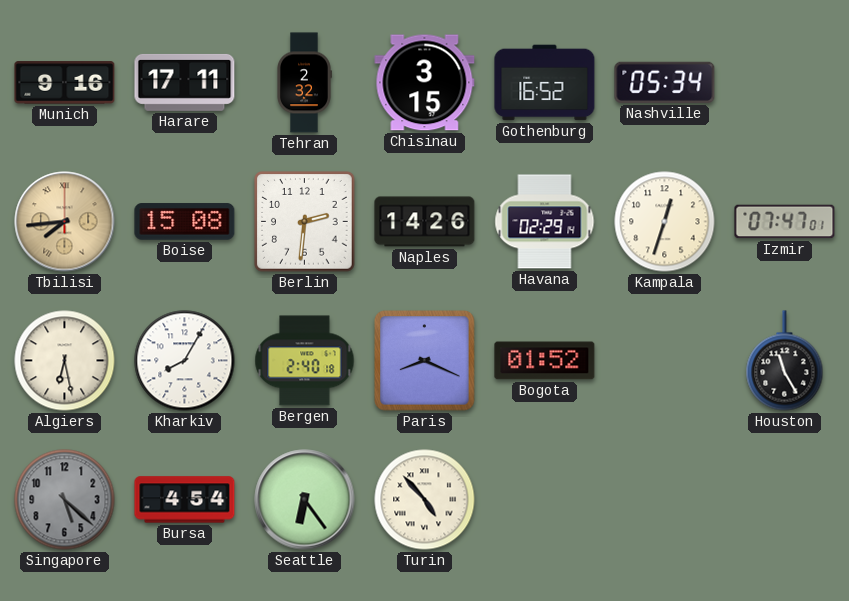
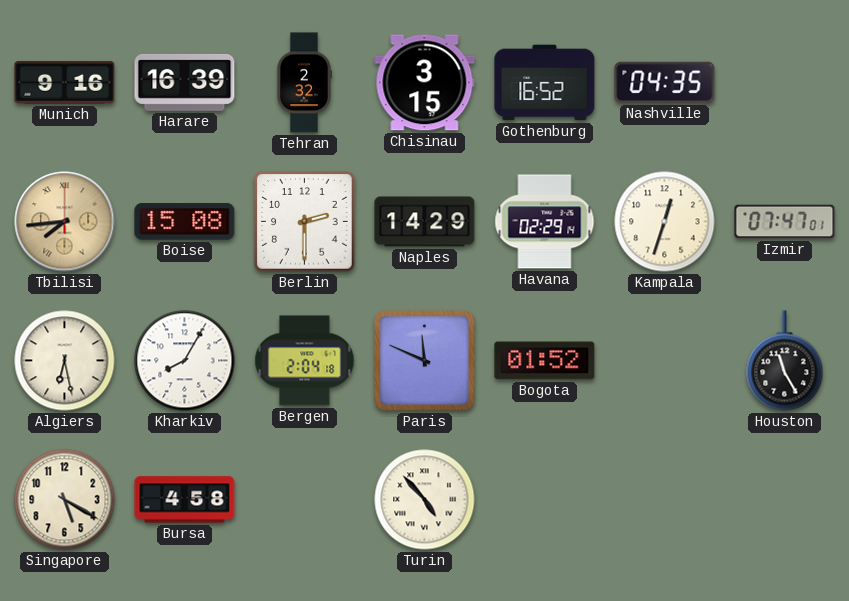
Harare: 17:11 -> 16:39
Nashville: 05:34 -> 04:35
Berlin: 2:31 -> 2:30
Naples: 14:26 -> 14:29
Bergen: 2:40 -> 2:04
Paris: 8:19 -> 11:49
Singapore: 5:22 -> 5:20
Singapore dial: grey -> cream
Bursa: 4:54 -> 4:58
Seattle: 6:24 -> none
